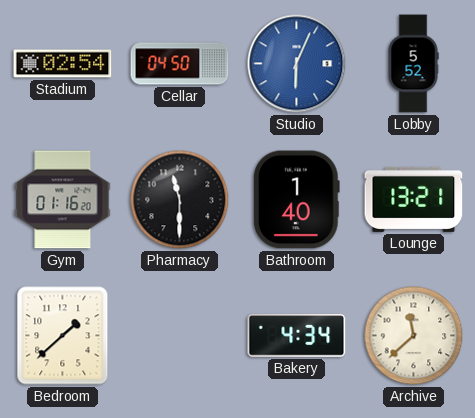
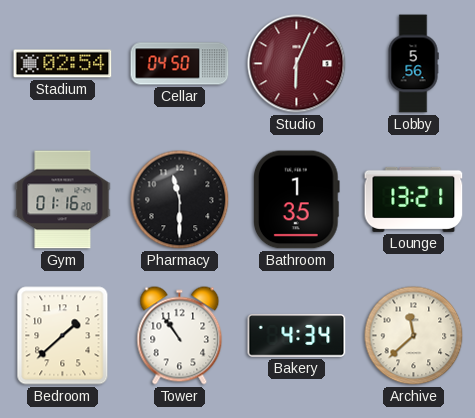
Studio dial: blue -> burgundy
Lobby: 5:52 -> 5:56
Bathroom: 1:40 -> 1:35
Tower: none -> 10:54
